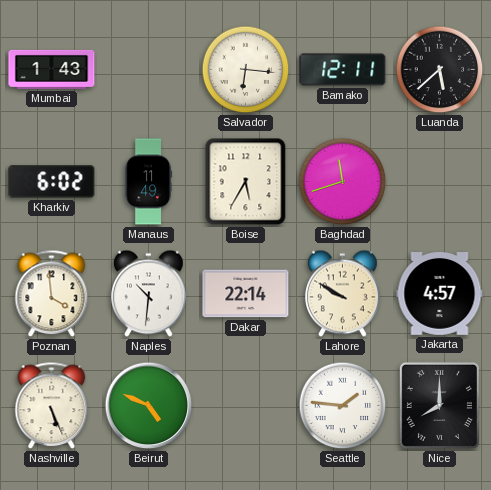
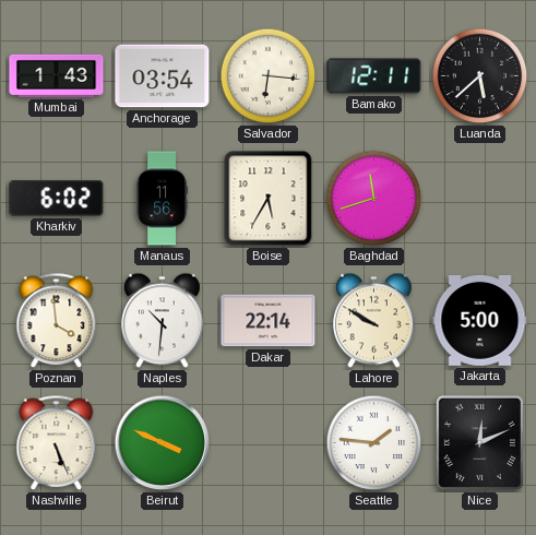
Anchorage: none -> 03:54
Manaus: 11:49 -> 11:56
Jakarta: 4:57 -> 5:00
Beirut: 4:49 -> 3:49
Nice: 8:00 -> 12:11
